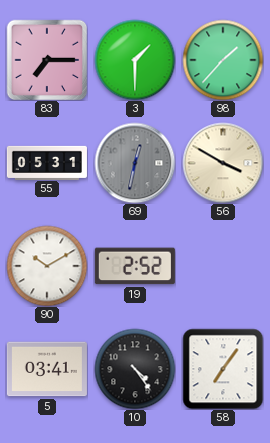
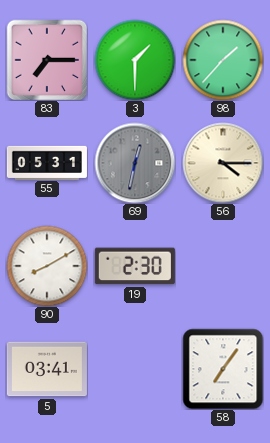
56: 3:50 -> 4:15
90: 10:10 -> 8:10
19: 2:52 -> 2:30
10: 4:24 -> none
